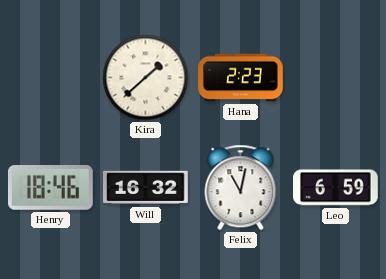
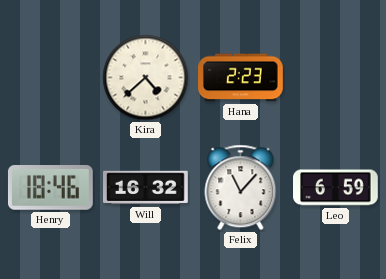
Kira: 1:38 -> 4:38
Felix: 11:02 -> 11:07
